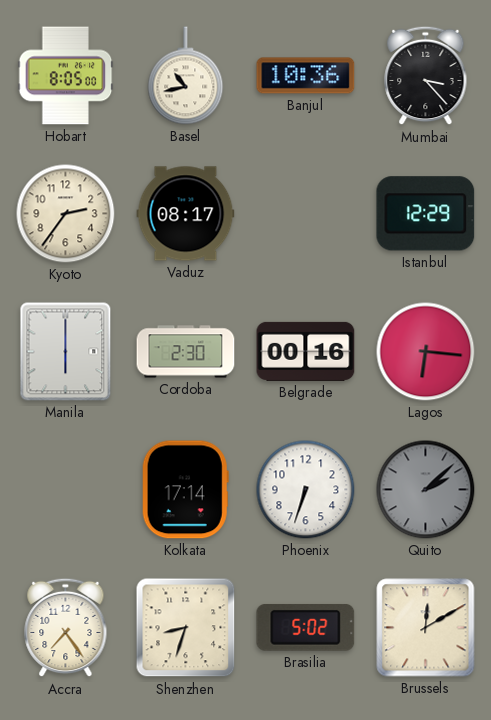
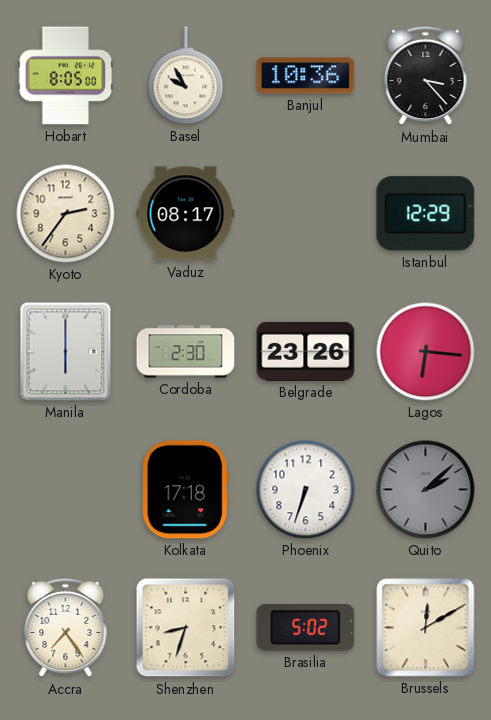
Basel: 10:43 -> 9:55
Belgrade: 00:16 -> 23:26
Kolkata: 17:14 -> 17:18
